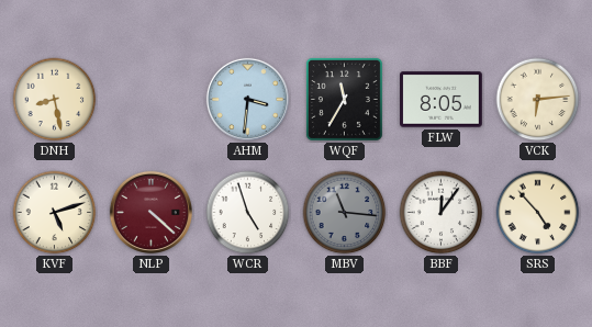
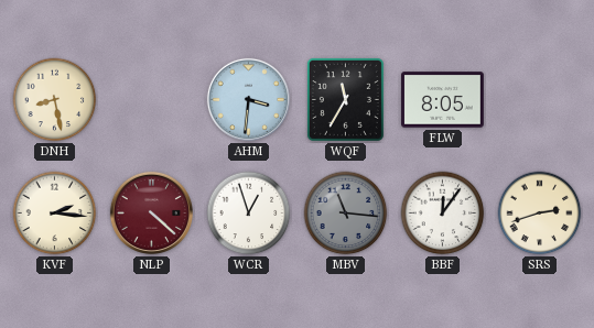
VCK: 6:14 -> none
KVF: 5:12 -> 2:16
WCR: 4:57 -> 12:57
SRS: 4:53 -> 2:42
